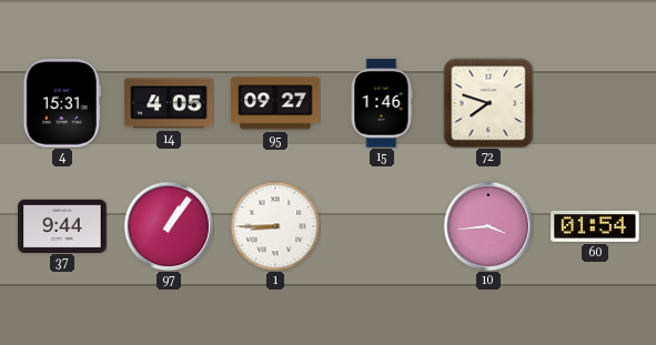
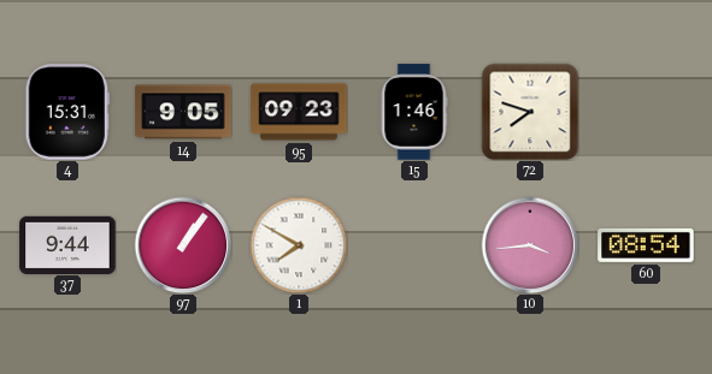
14: 4:05 -> 9:05
95: 09:27 -> 09:23
1: 8:45 -> 7:50
60: 01:54 -> 08:54
